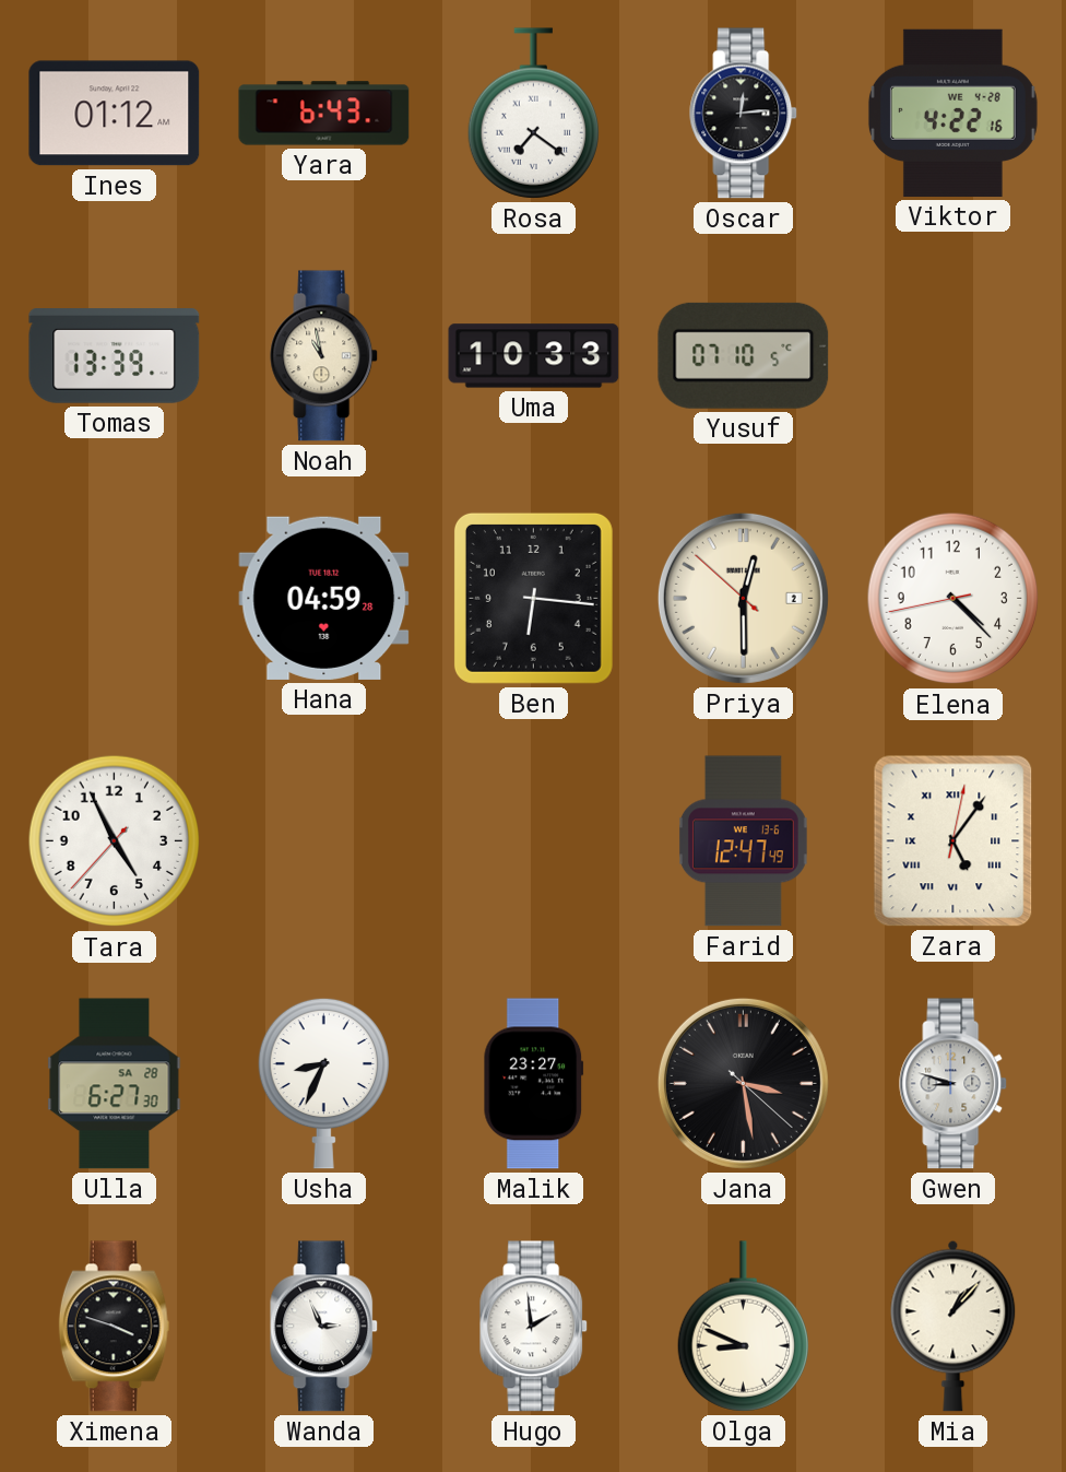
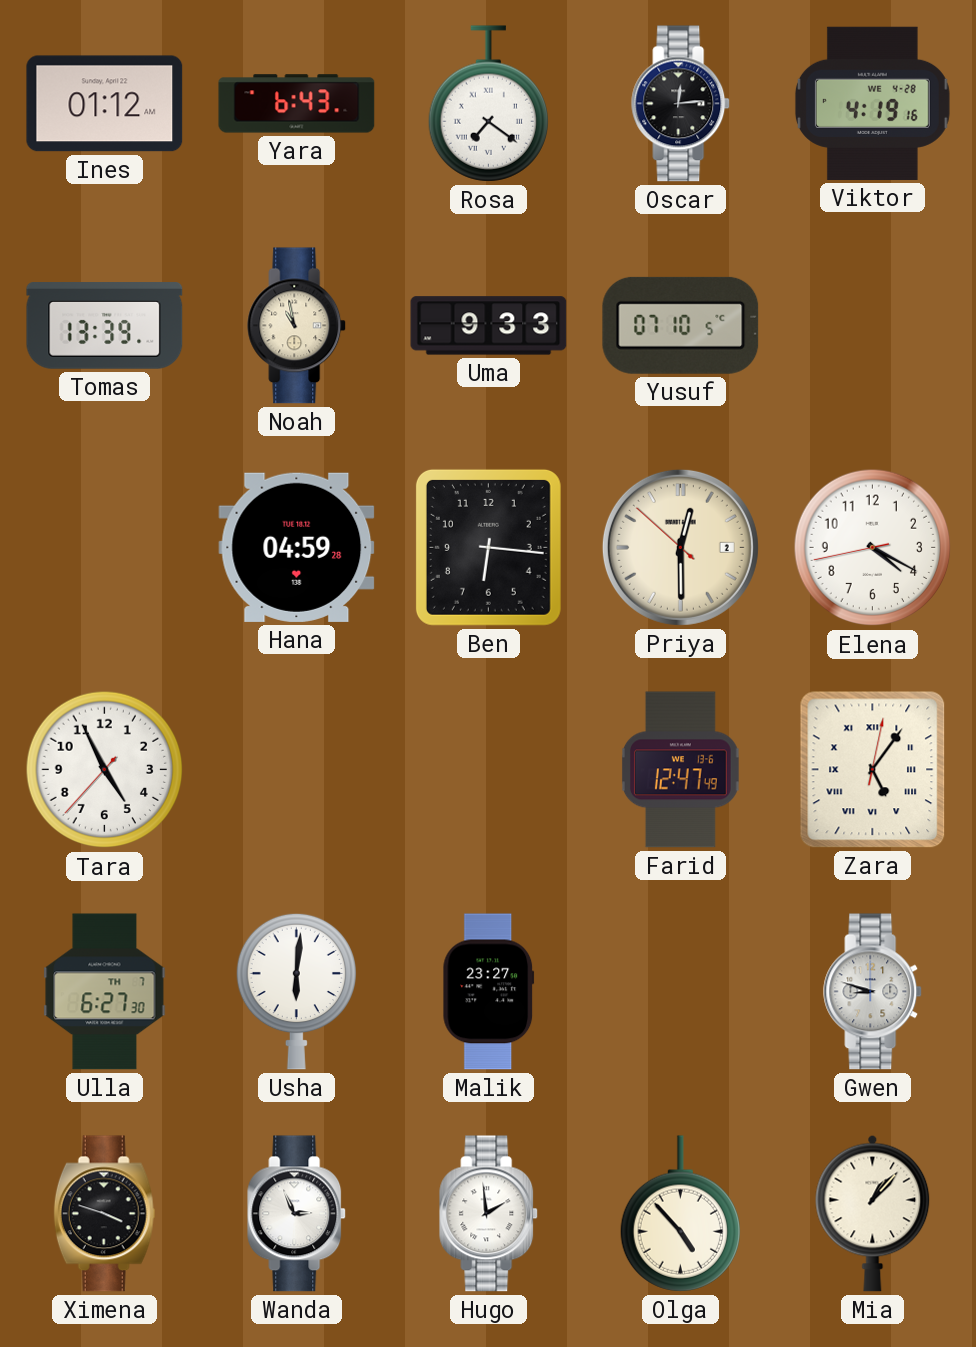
Viktor: 4:22 -> 4:19
Uma: 10:33 -> 9:33
Elena: 4:22 -> 4:19
Ulla date: SA 28 -> TH 7
Usha: 8:34 -> 6:01
Jana: 3:28 -> none
Olga: 8:49 -> 4:53
